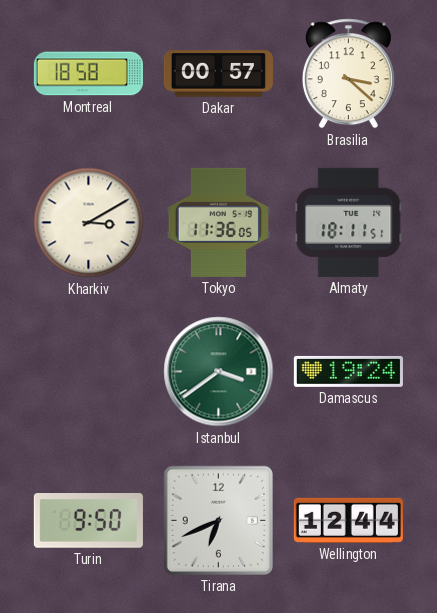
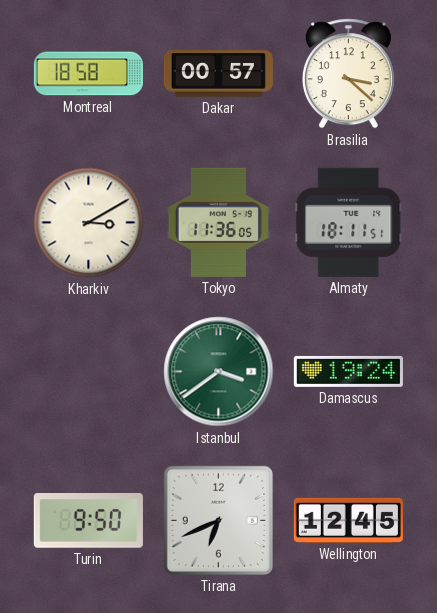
Wellington: 12:44 -> 12:45
